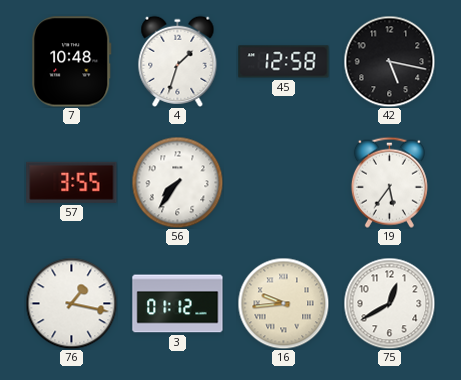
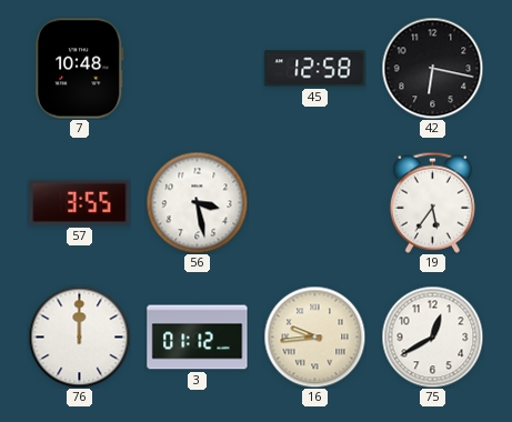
4: 1:33 -> none
42: 5:17 -> 6:17
56: 7:36 -> 3:28
76: 1:17 -> 12:00
